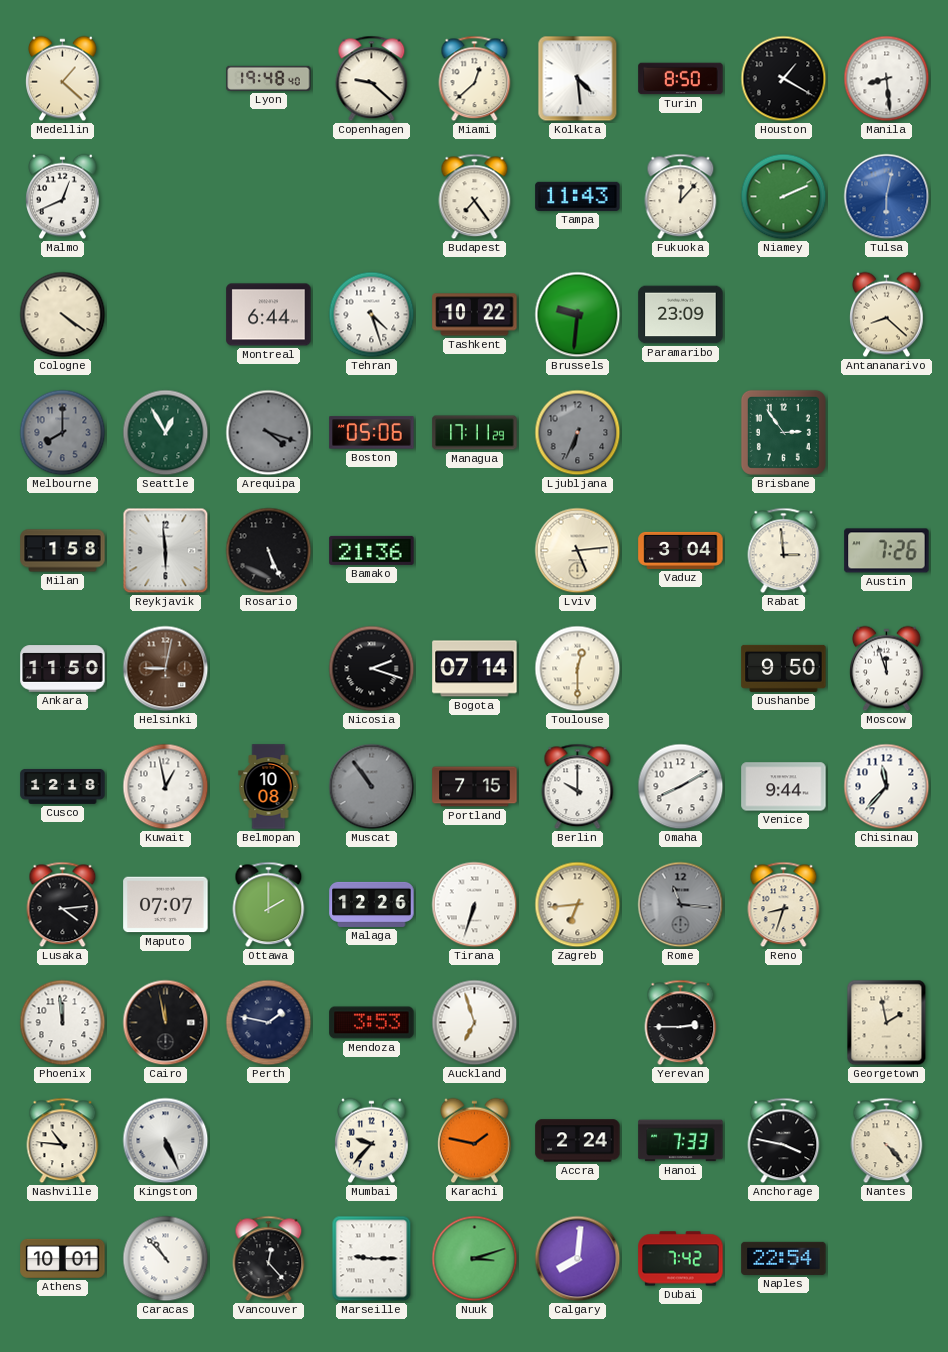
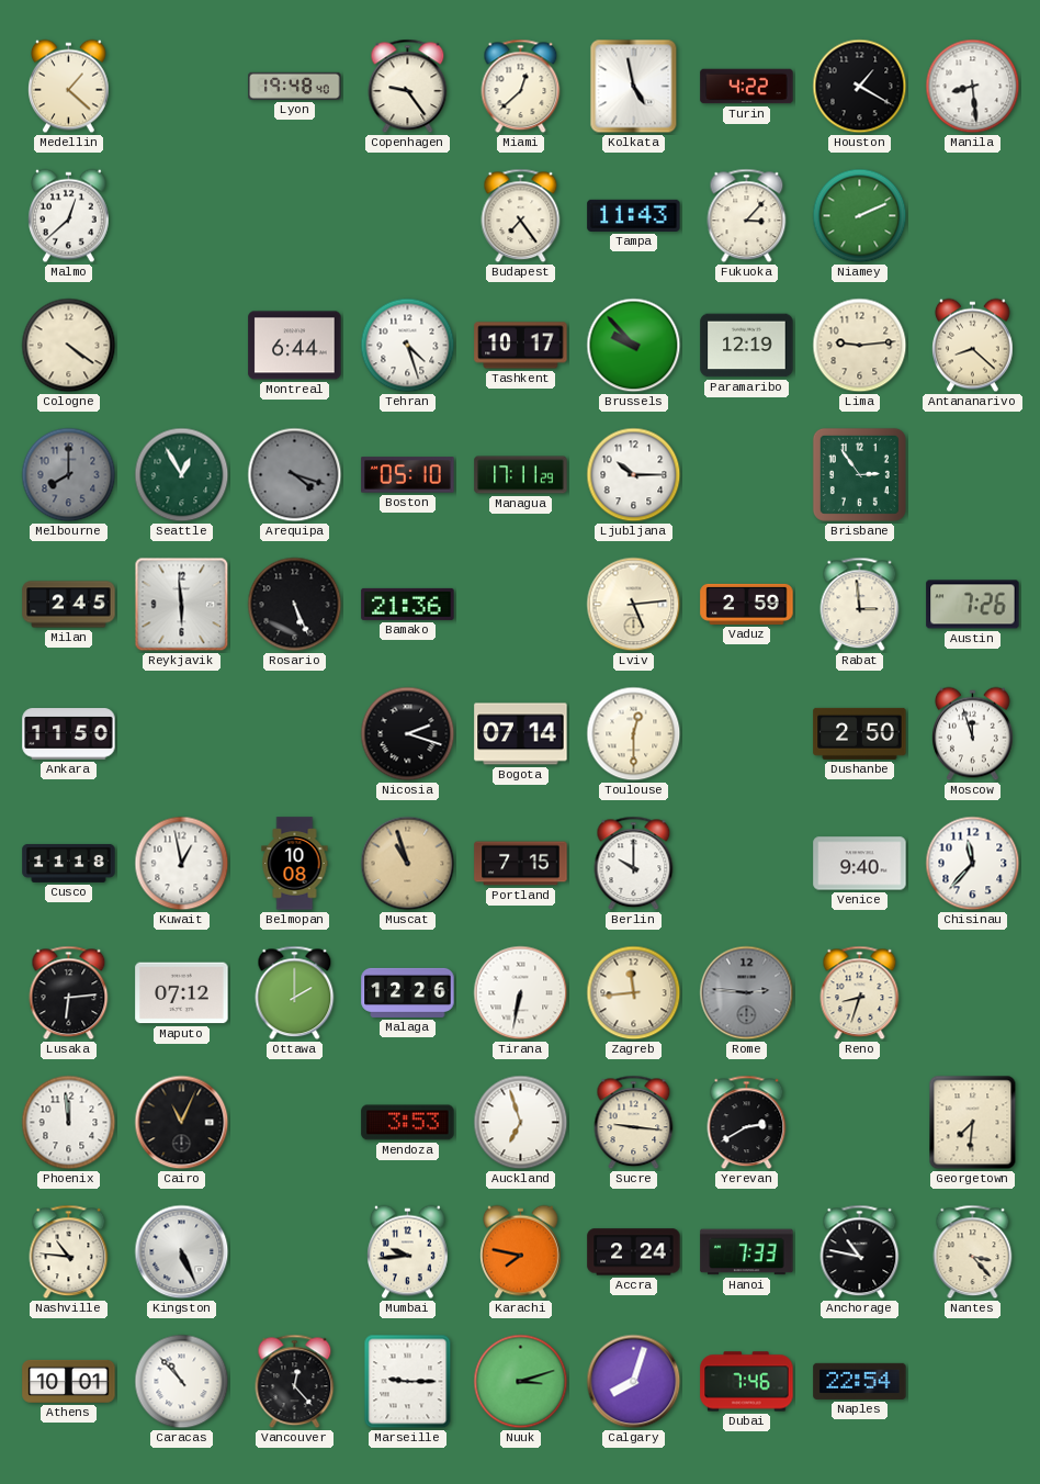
Copenhagen: 9:22 -> 9:24
Kolkata: 4:29 -> 4:58
Turin: 8:50 -> 4:22
Malmo: 12:41 -> 12:38
Fukuoka: 12:07 -> 3:07
Tulsa: 6:02 -> none
Tashkent: 10:22 -> 10:17
Brussels: 9:31 -> 9:53
Paramaribo: 23:09 -> 12:19
Lima: none -> 9:14
Boston: 05:06 -> 05:10
Ljubljana: 6:34 -> 10:15
Ljubljana dial: grey -> white
Milan: 1:58 -> 2:45
Vaduz: 3:04 -> 2:59
Helsinki: 9:02 -> none
Dushanbe: 9:50 -> 2:50
Cusco: 12:18 -> 11:18
Muscat: 10:54 -> 10:57
Muscat dial: grey -> champagne
Omaha: 8:10 -> none
Venice: 9:44 -> 9:40
Lusaka: 4:14 -> 6:14
Maputo: 07:07 -> 07:12
Tirana: 6:33 -> 6:32
Zagreb: 6:44 -> 11:44
Rome: 11:16 -> 2:46
Cairo: 11:58 -> 11:04
Perth: 1:47 -> none
Sucre: none -> 9:16
Yerevan: 2:45 -> 2:40
Georgetown: 1:58 -> 7:31
Mumbai: 9:37 -> 9:44
Karachi: 1:47 -> 7:47
Anchorage: 3:47 -> 10:47
Nantes: 4:23 -> 3:23
Calgary: 8:01 -> 8:03
Dubai: 7:42 -> 7:46
